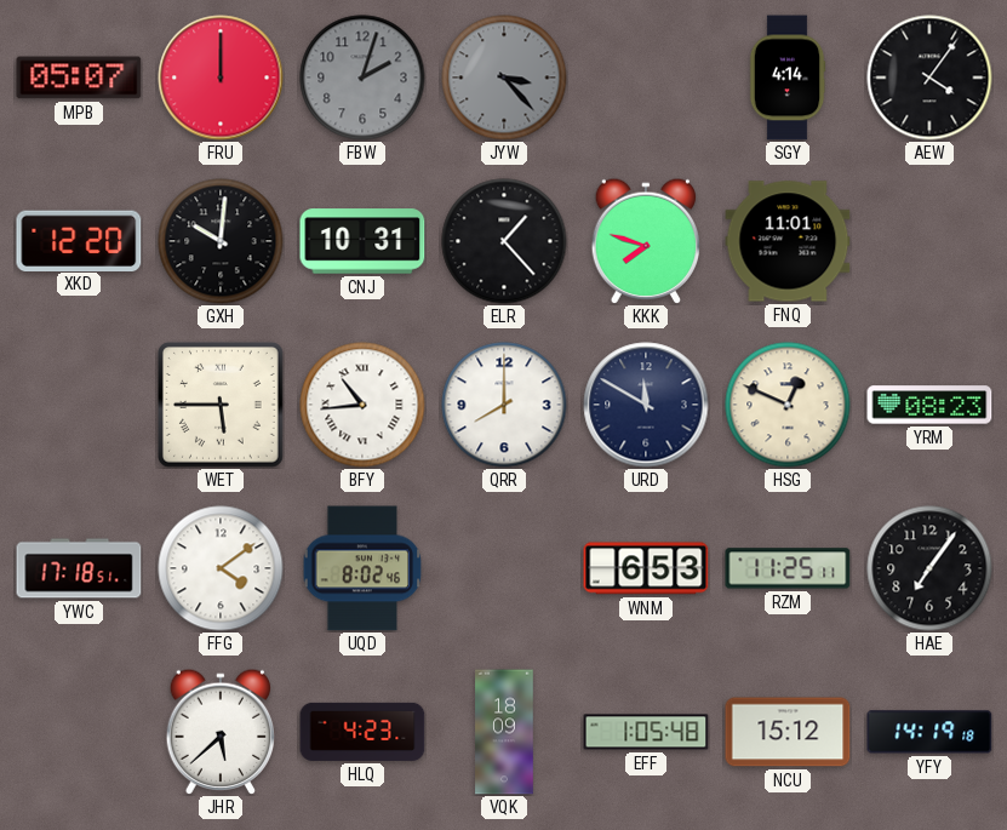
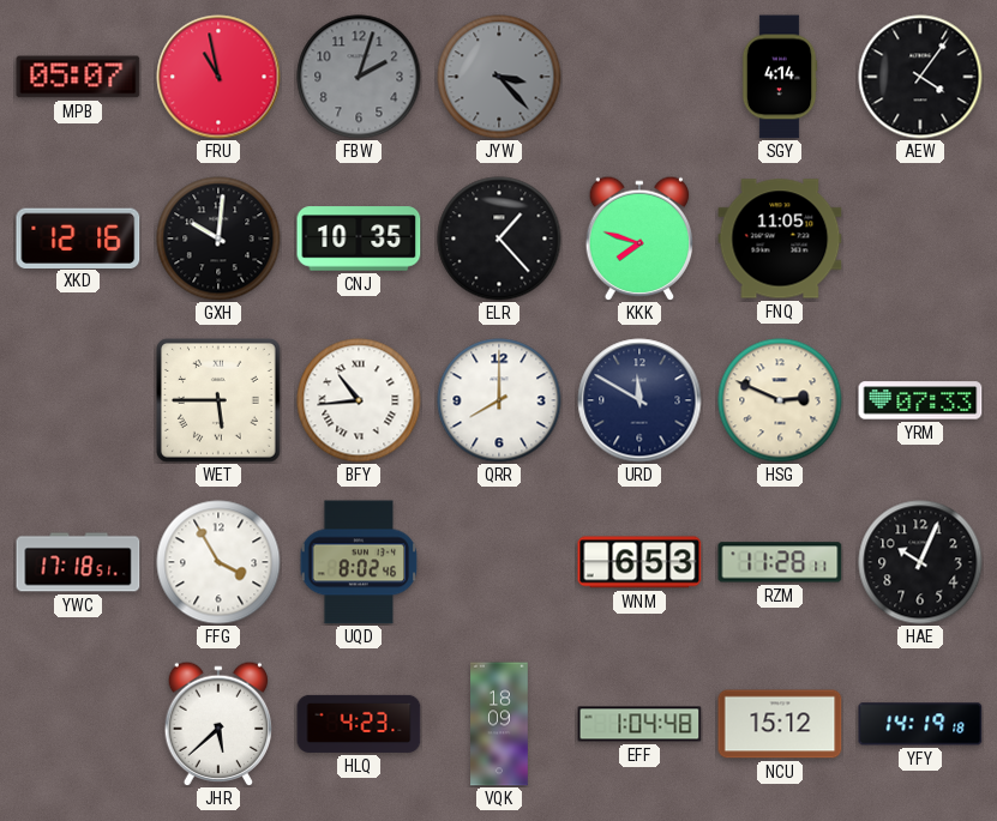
FRU: 12:00 -> 10:58
XKD: 12:20 -> 12:16
CNJ: 10:31 -> 10:35
FNQ: 11:01 -> 11:05
HSG: 12:49 -> 2:49
YRM: 08:23 -> 07:33
FFG: 4:09 -> 3:55
RZM: 11:25 -> 11:28
HAE: 7:06 -> 10:04
EFF: 1:05 -> 1:04
